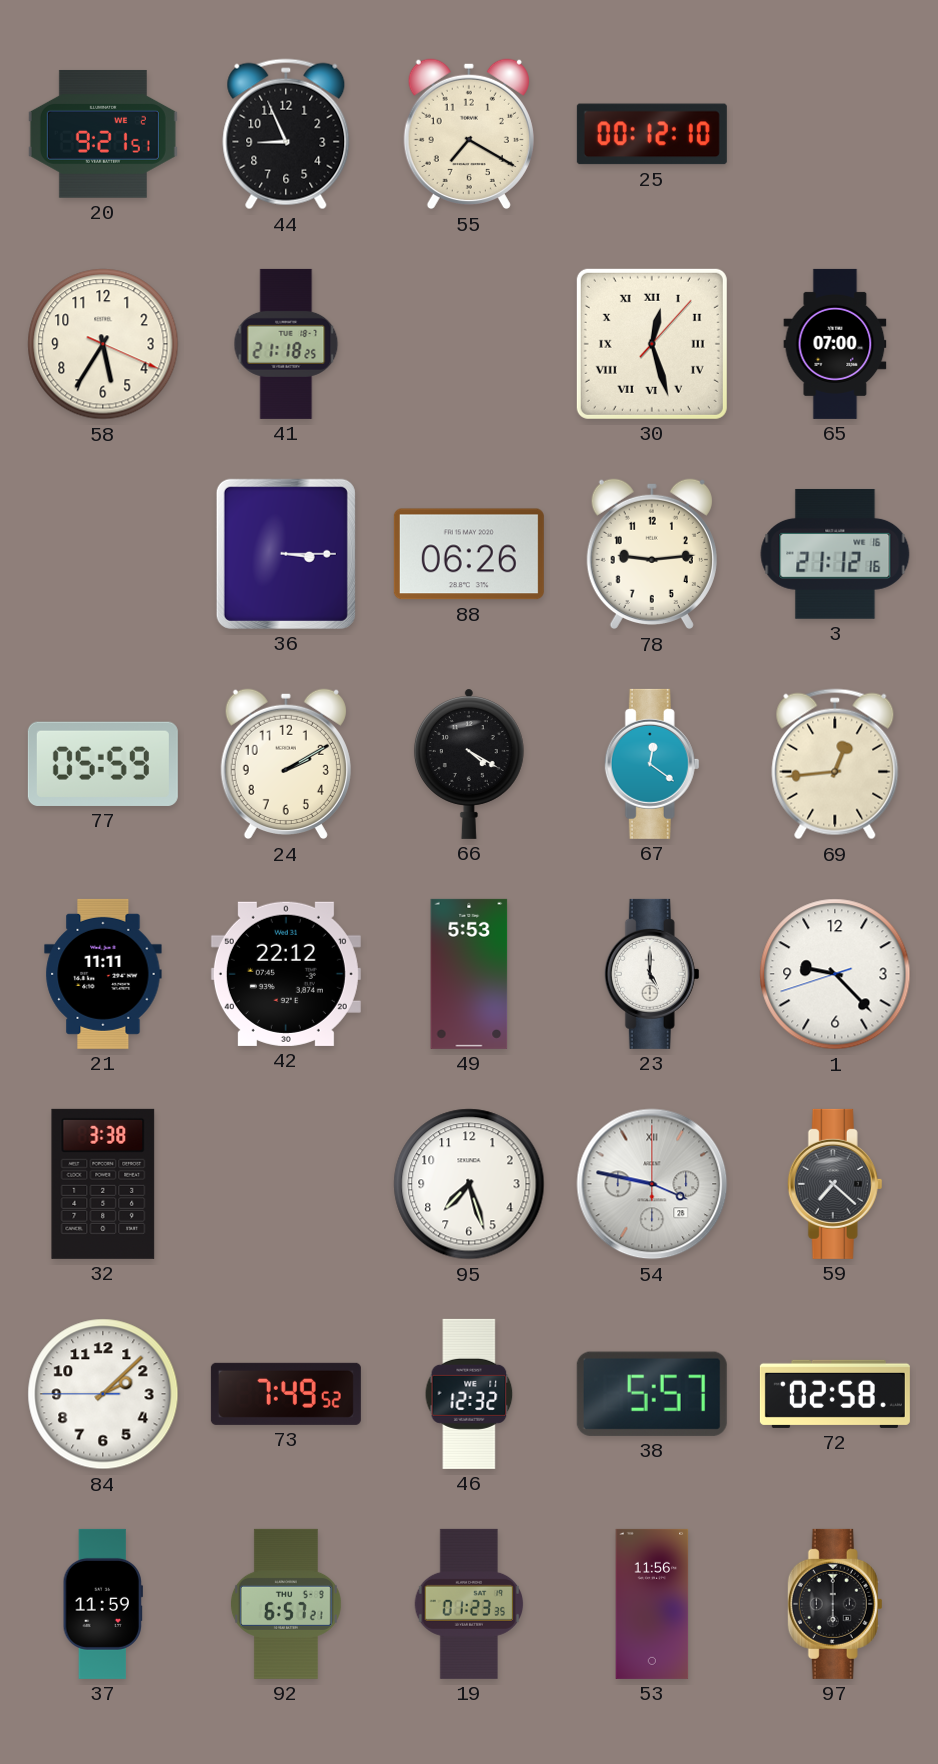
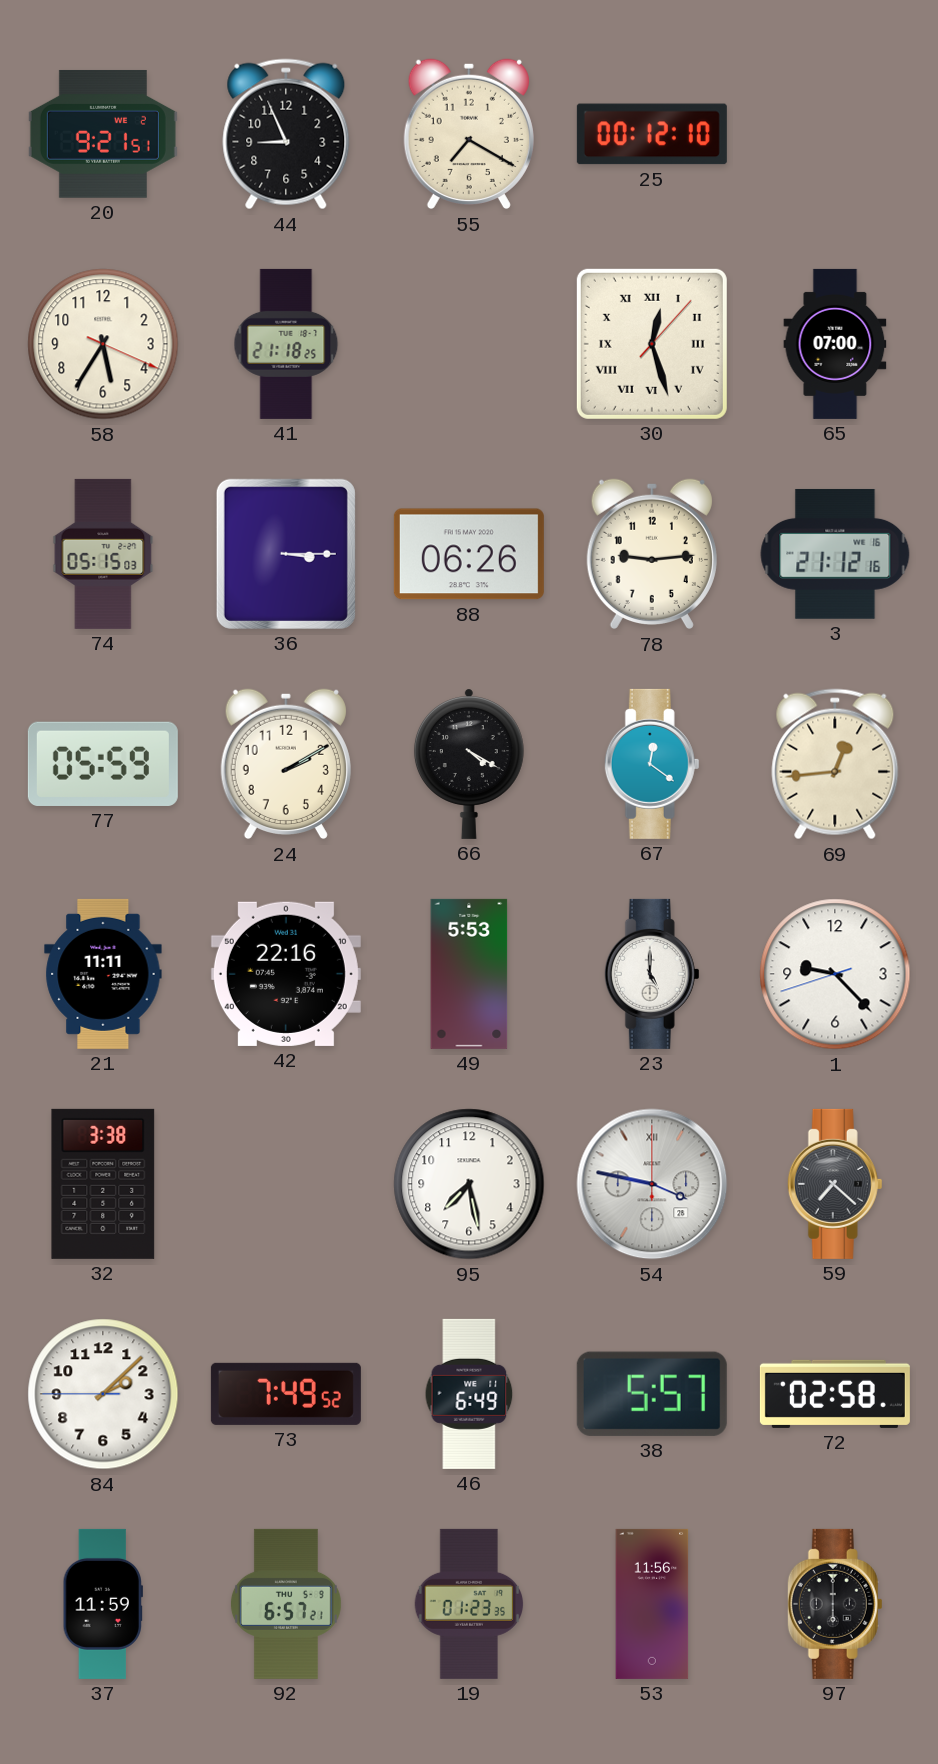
74: none -> 05:15
42: 22:12 -> 22:16
95: 7:27 -> 7:28
46: 12:32 -> 6:49
